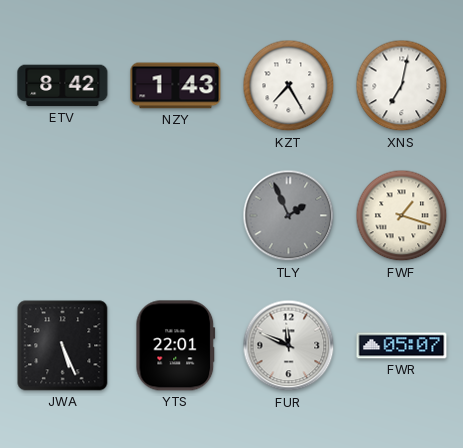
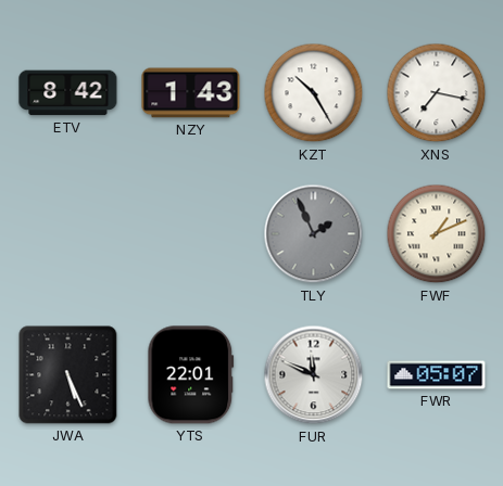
KZT: 7:25 -> 10:25
XNS: 7:02 -> 7:17
FWF: 1:18 -> 1:11
